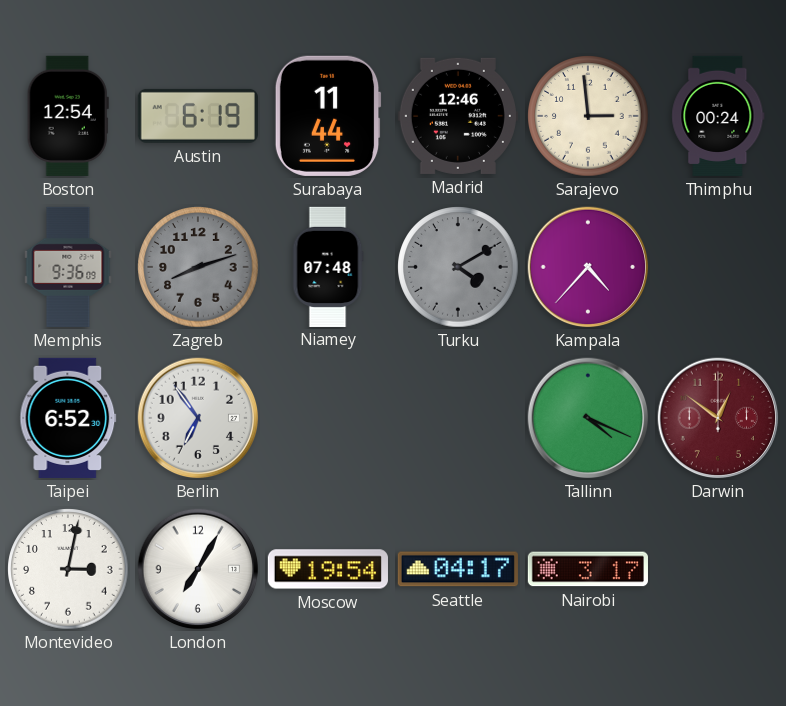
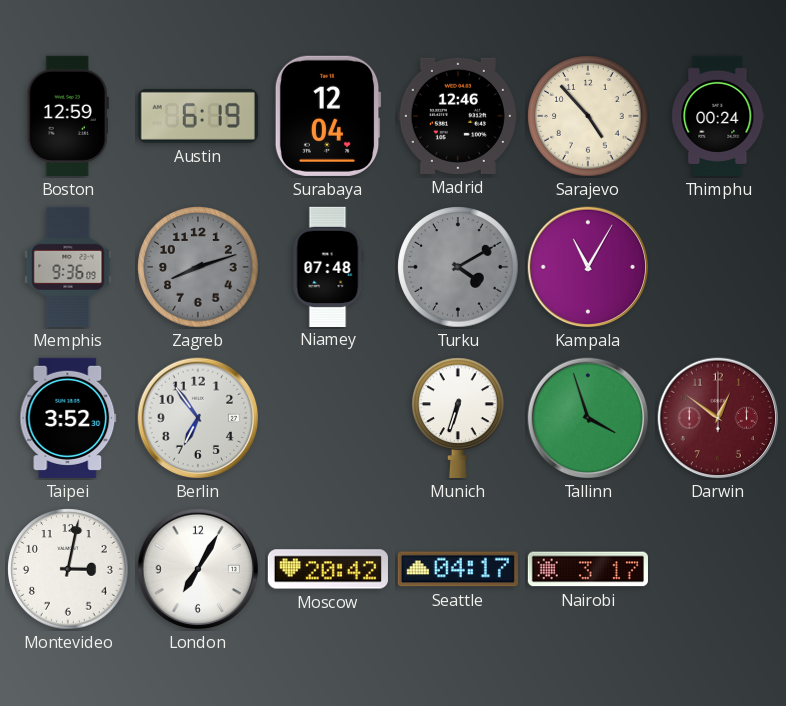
Boston: 12:54 -> 12:59
Surabaya: 11:44 -> 12:04
Sarajevo: 2:59 -> 4:53
Kampala: 4:37 -> 11:05
Taipei: 6:52 -> 3:52
Munich: none -> 6:33
Tallinn: 4:19 -> 3:57
Moscow: 19:54 -> 20:42
